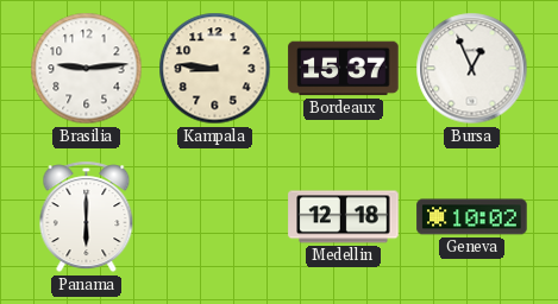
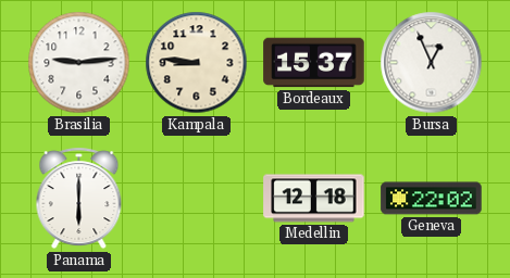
Geneva: 10:02 -> 22:02
